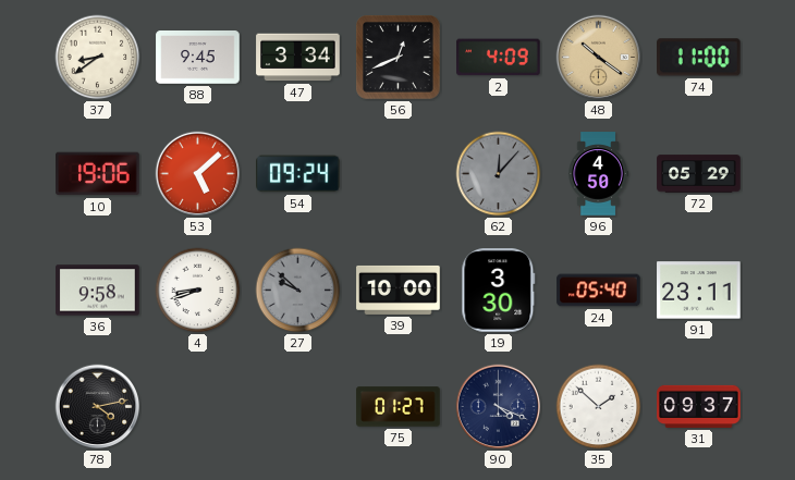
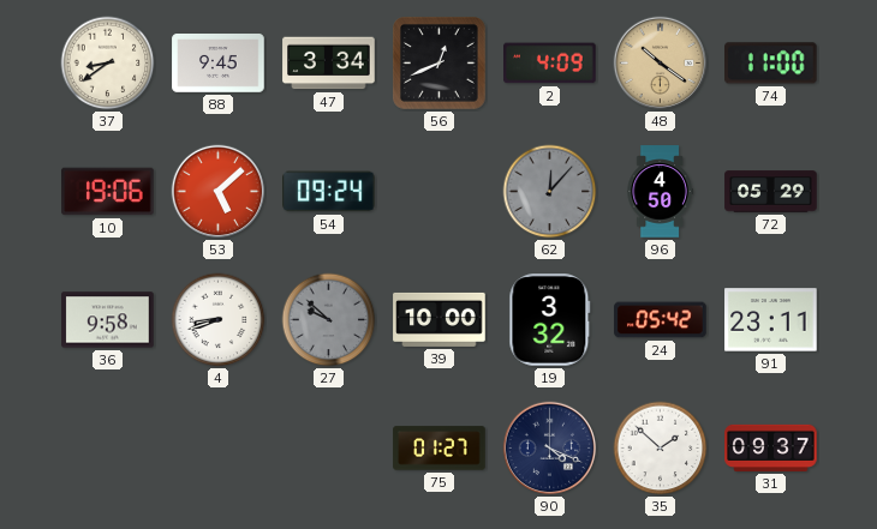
19: 3:30 -> 3:32
24: 05:40 -> 05:42
78: 4:13 -> none
